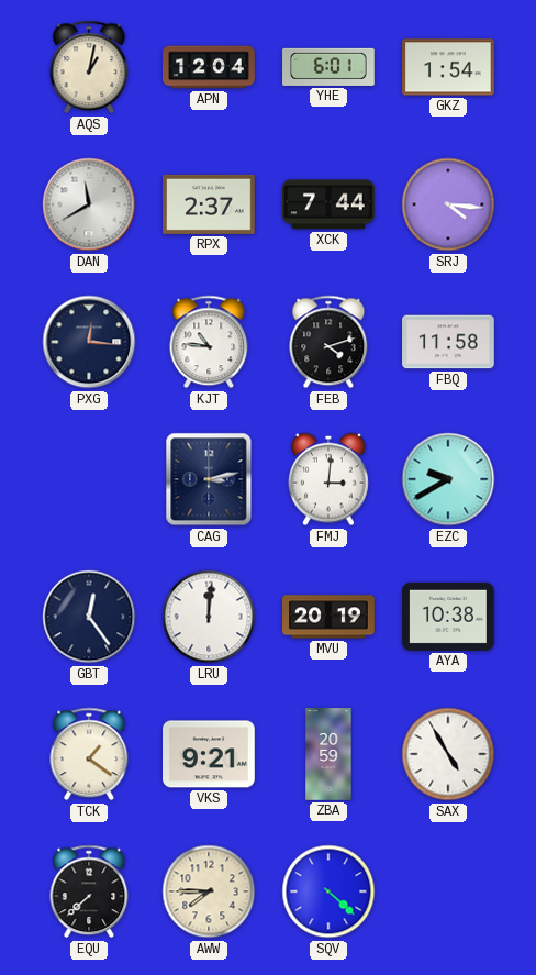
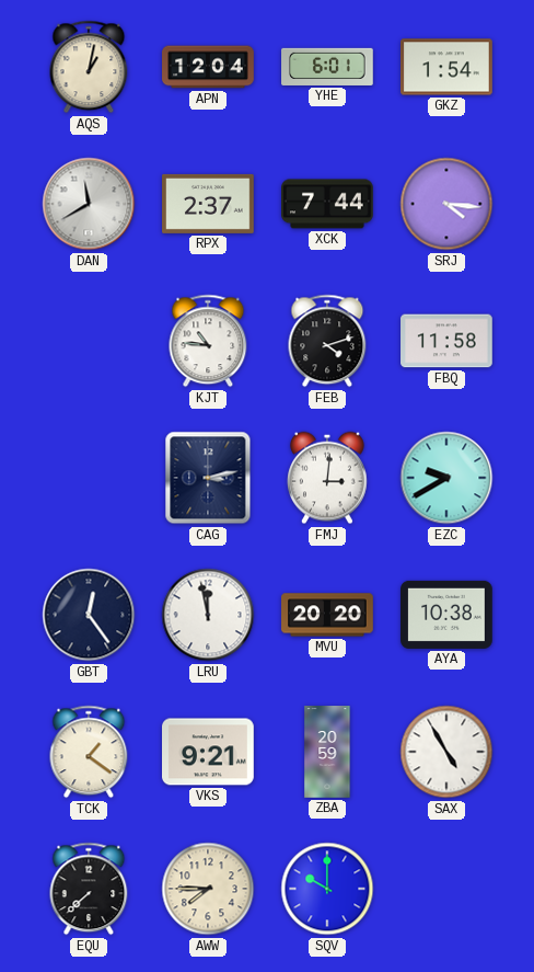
PXG: 12:16 -> none
LRU: 12:01 -> 11:58
MVU: 20:19 -> 20:20
SQV: 4:22 -> 10:00
